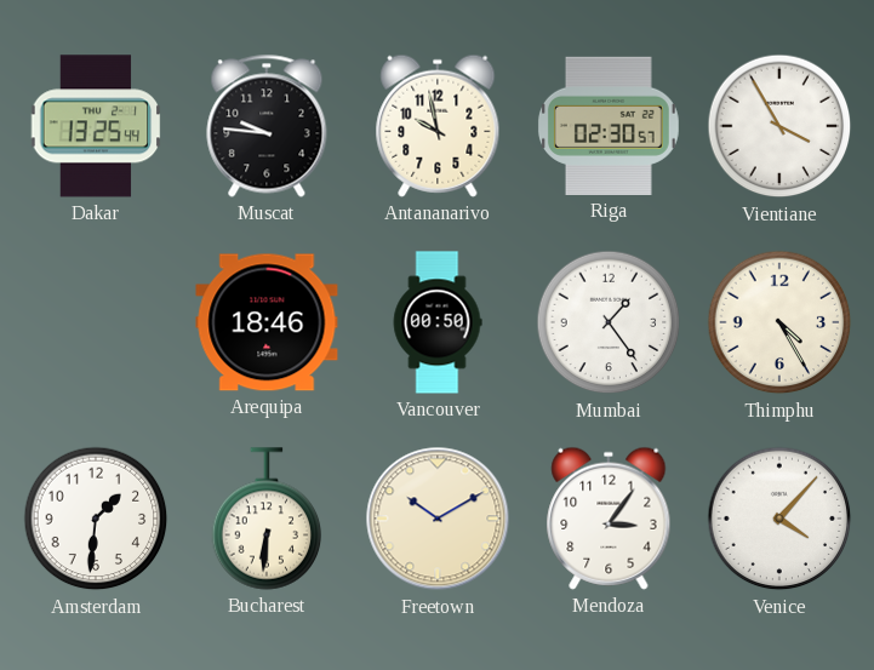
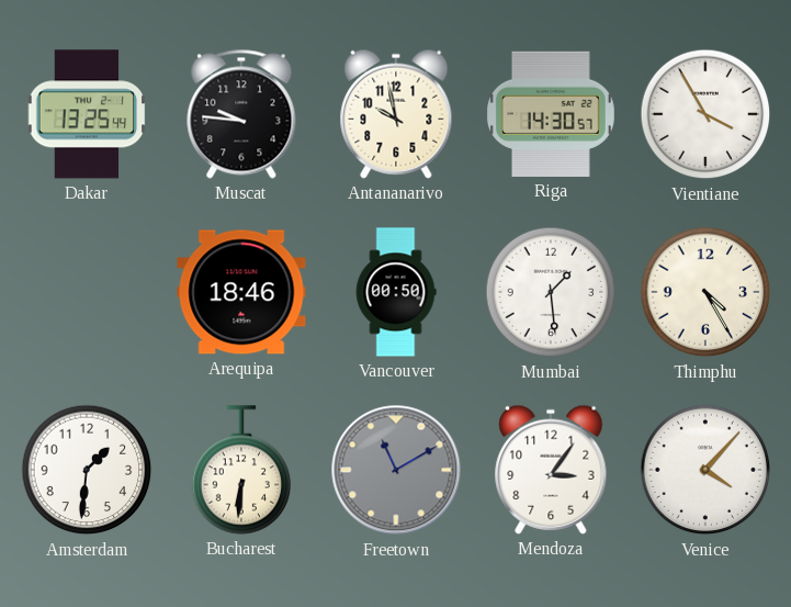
Riga: 02:30 -> 14:30
Mumbai: 1:24 -> 1:29
Freetown: 10:10 -> 11:10
Freetown dial: cream -> grey
